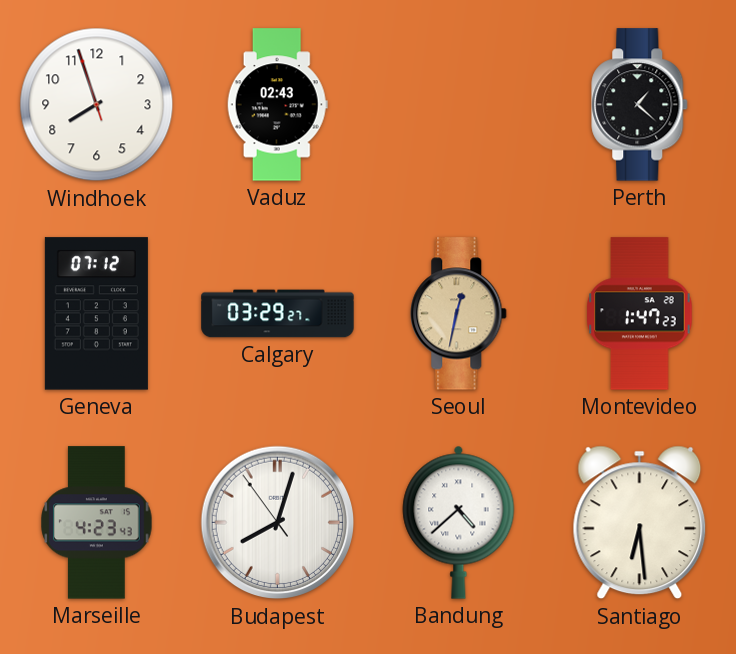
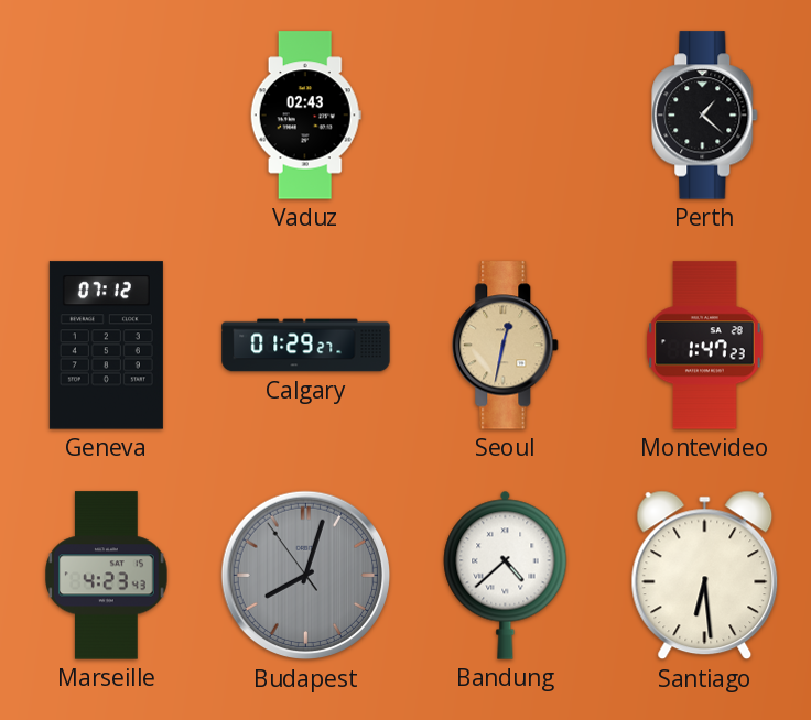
Windhoek: 7:56 -> none
Calgary: 03:29 -> 01:29
Budapest dial: white -> grey
